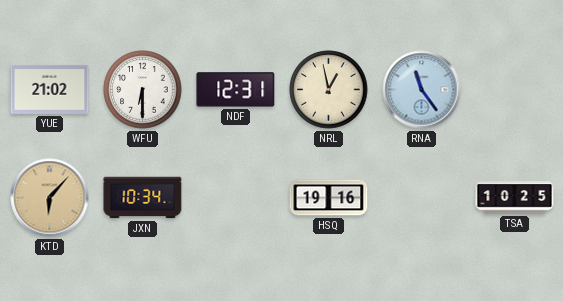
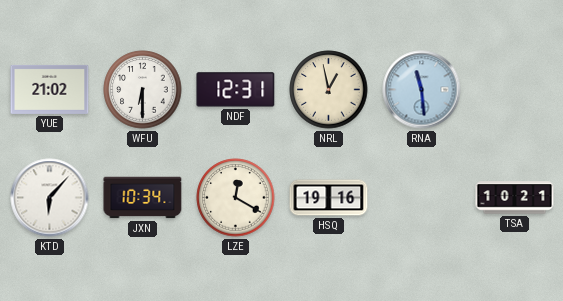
RNA: 11:24 -> 11:29
KTD dial: champagne -> white
LZE: none -> 12:20
TSA: 10:25 -> 10:21
